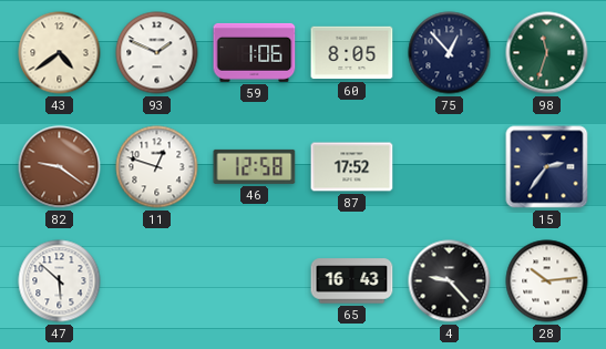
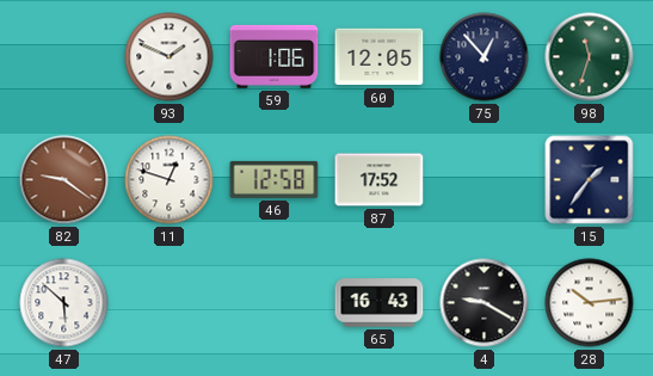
43: 4:39 -> none
60: 8:05 -> 12:05
15: 2:36 -> 1:36
4: 9:23 -> 9:20
